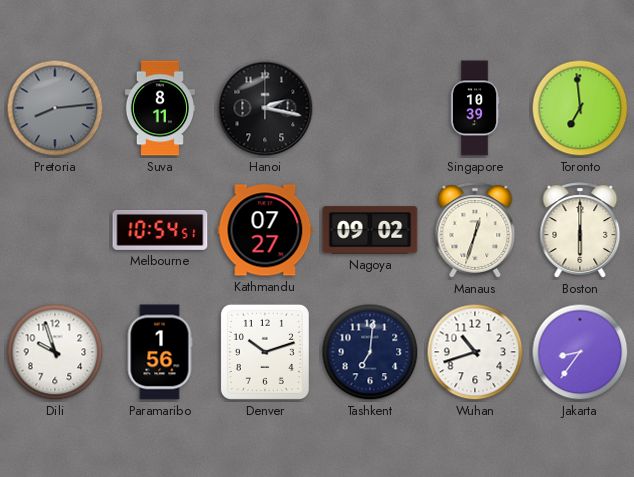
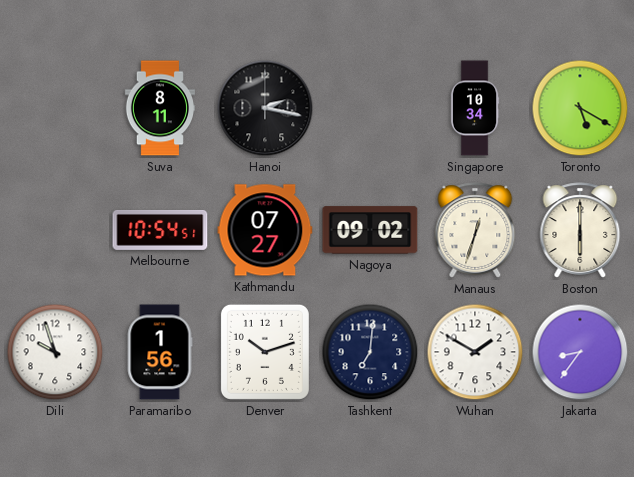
Pretoria: 8:14 -> none
Singapore: 10:39 -> 10:34
Toronto: 6:59 -> 5:20
Wuhan: 10:42 -> 1:50
